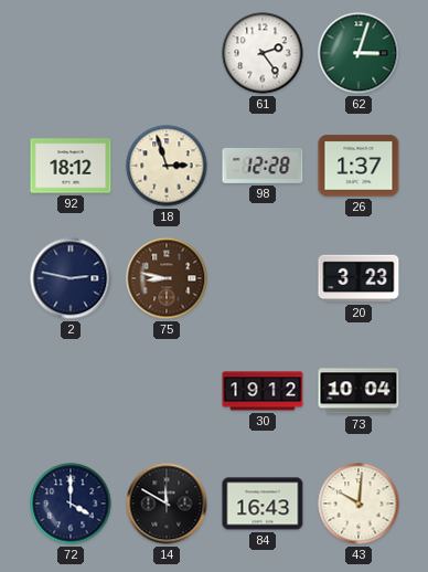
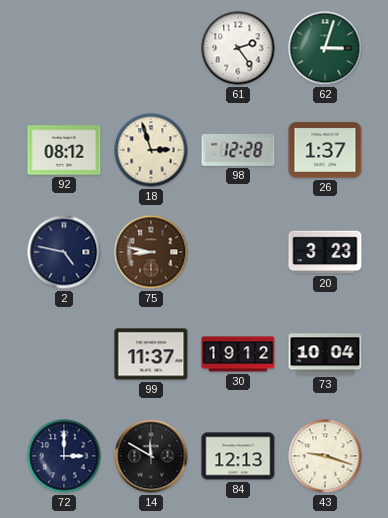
92: 18:12 -> 08:12
2: 2:47 -> 4:47
99: none -> 11:37
72: 4:00 -> 3:00
84: 16:43 -> 12:13
43: 10:01 -> 9:18
